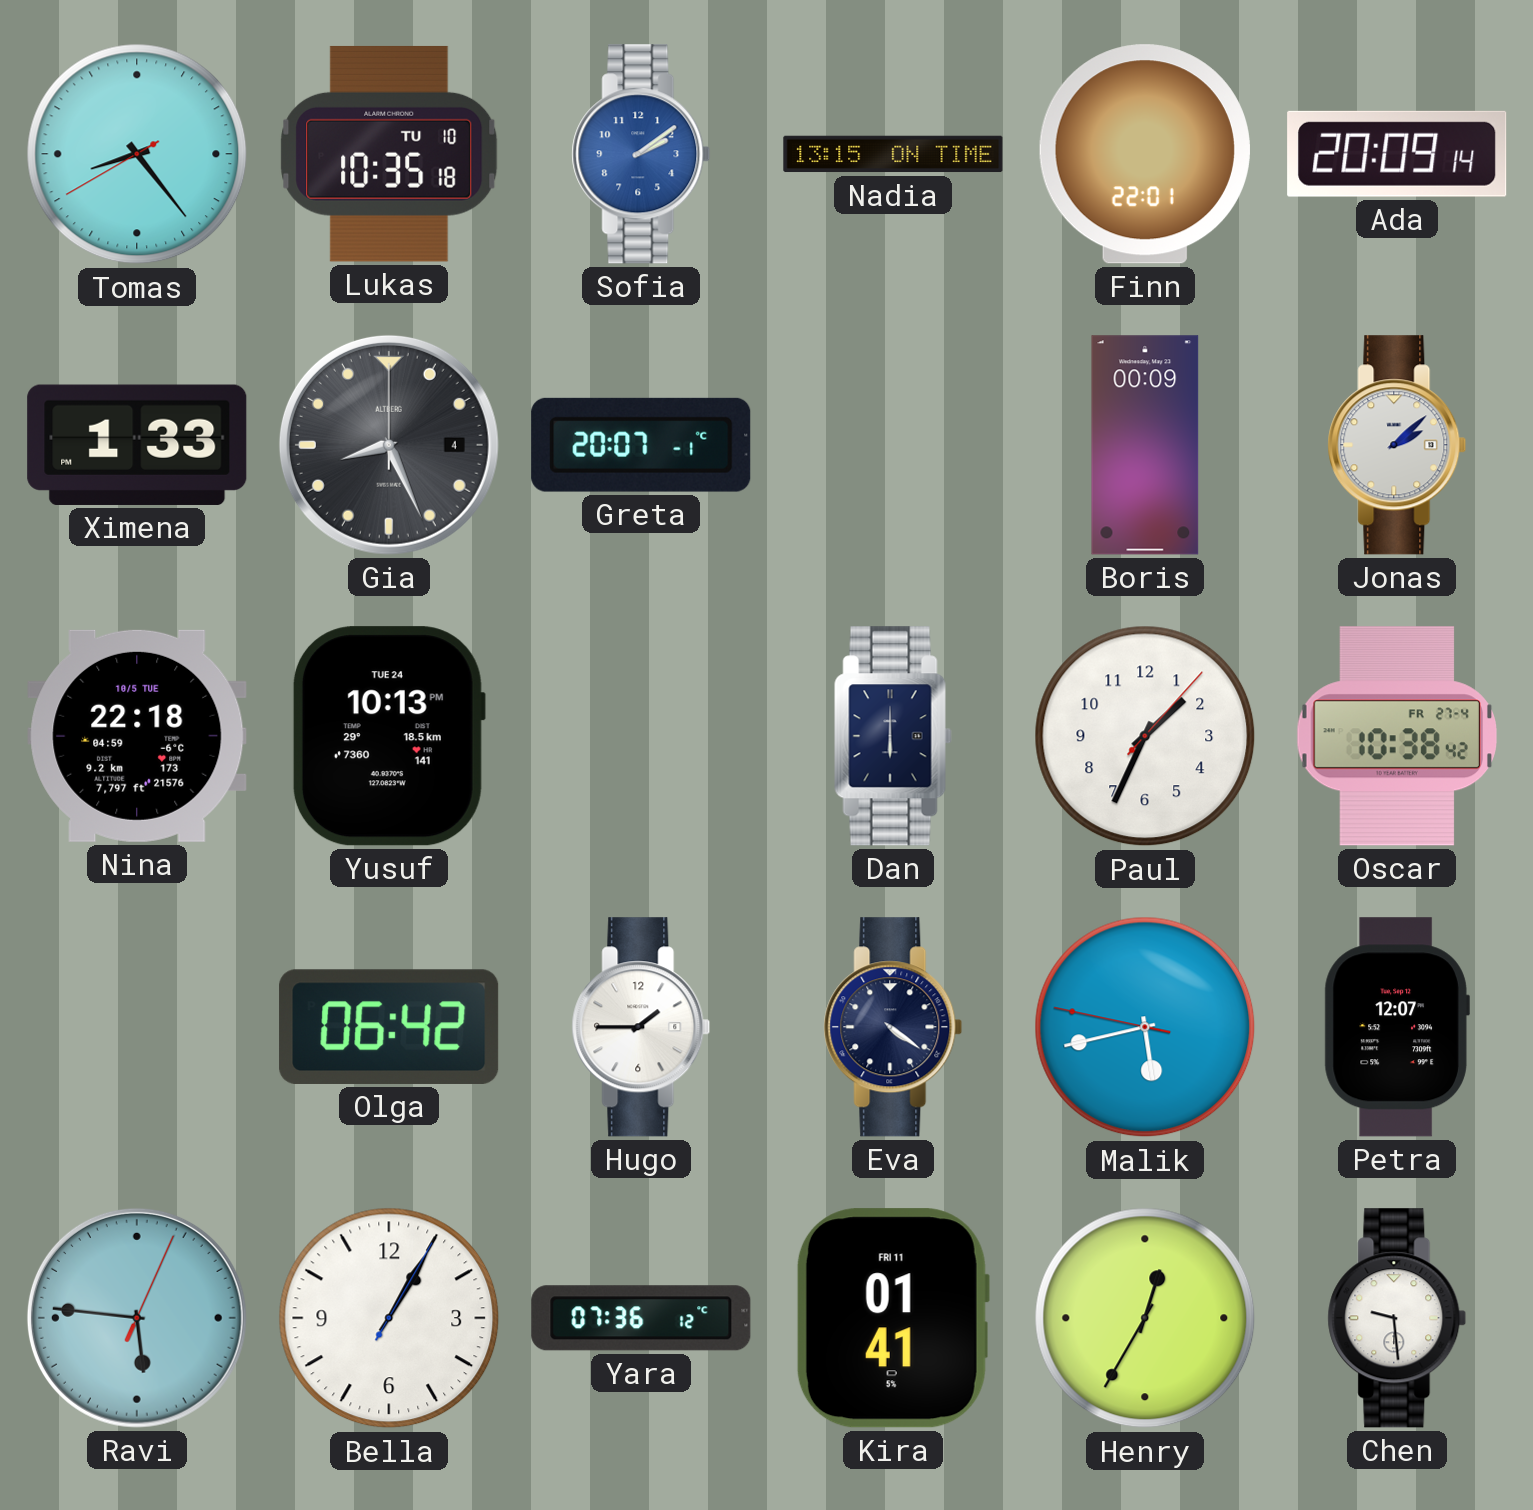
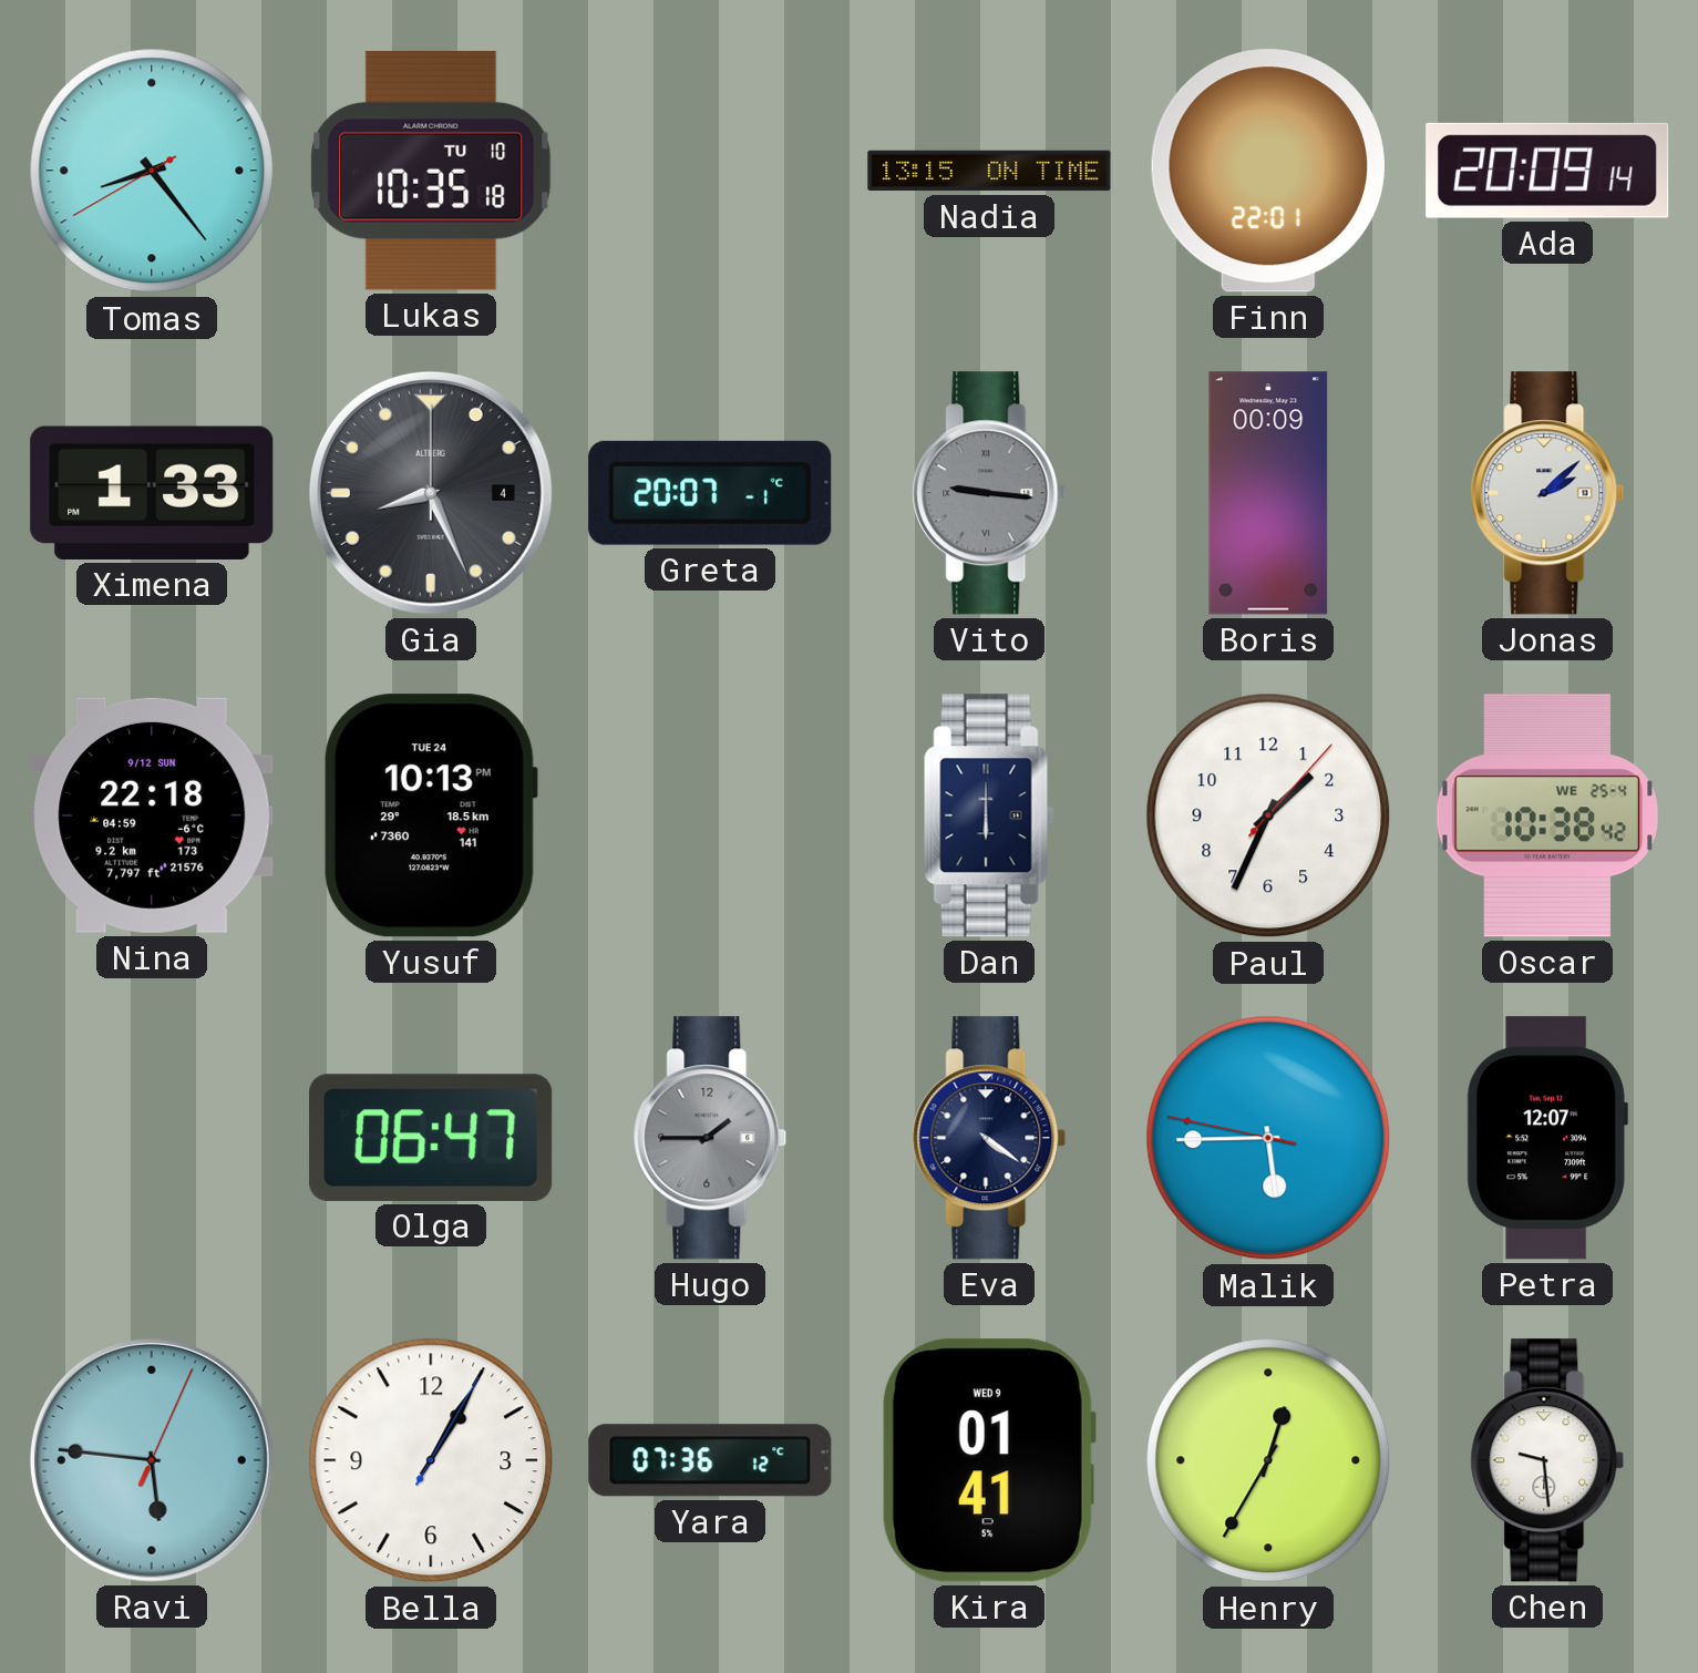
Sofia: 2:09 -> none
Vito: none -> 9:16
Nina date: 10/5 TUE -> 9/12 SUN
Oscar date: FR 27-4 -> WE 25-4
Olga: 06:42 -> 06:47
Hugo dial: white -> grey
Malik: 5:42 -> 5:44
Kira date: FRI 11 -> WED 9
